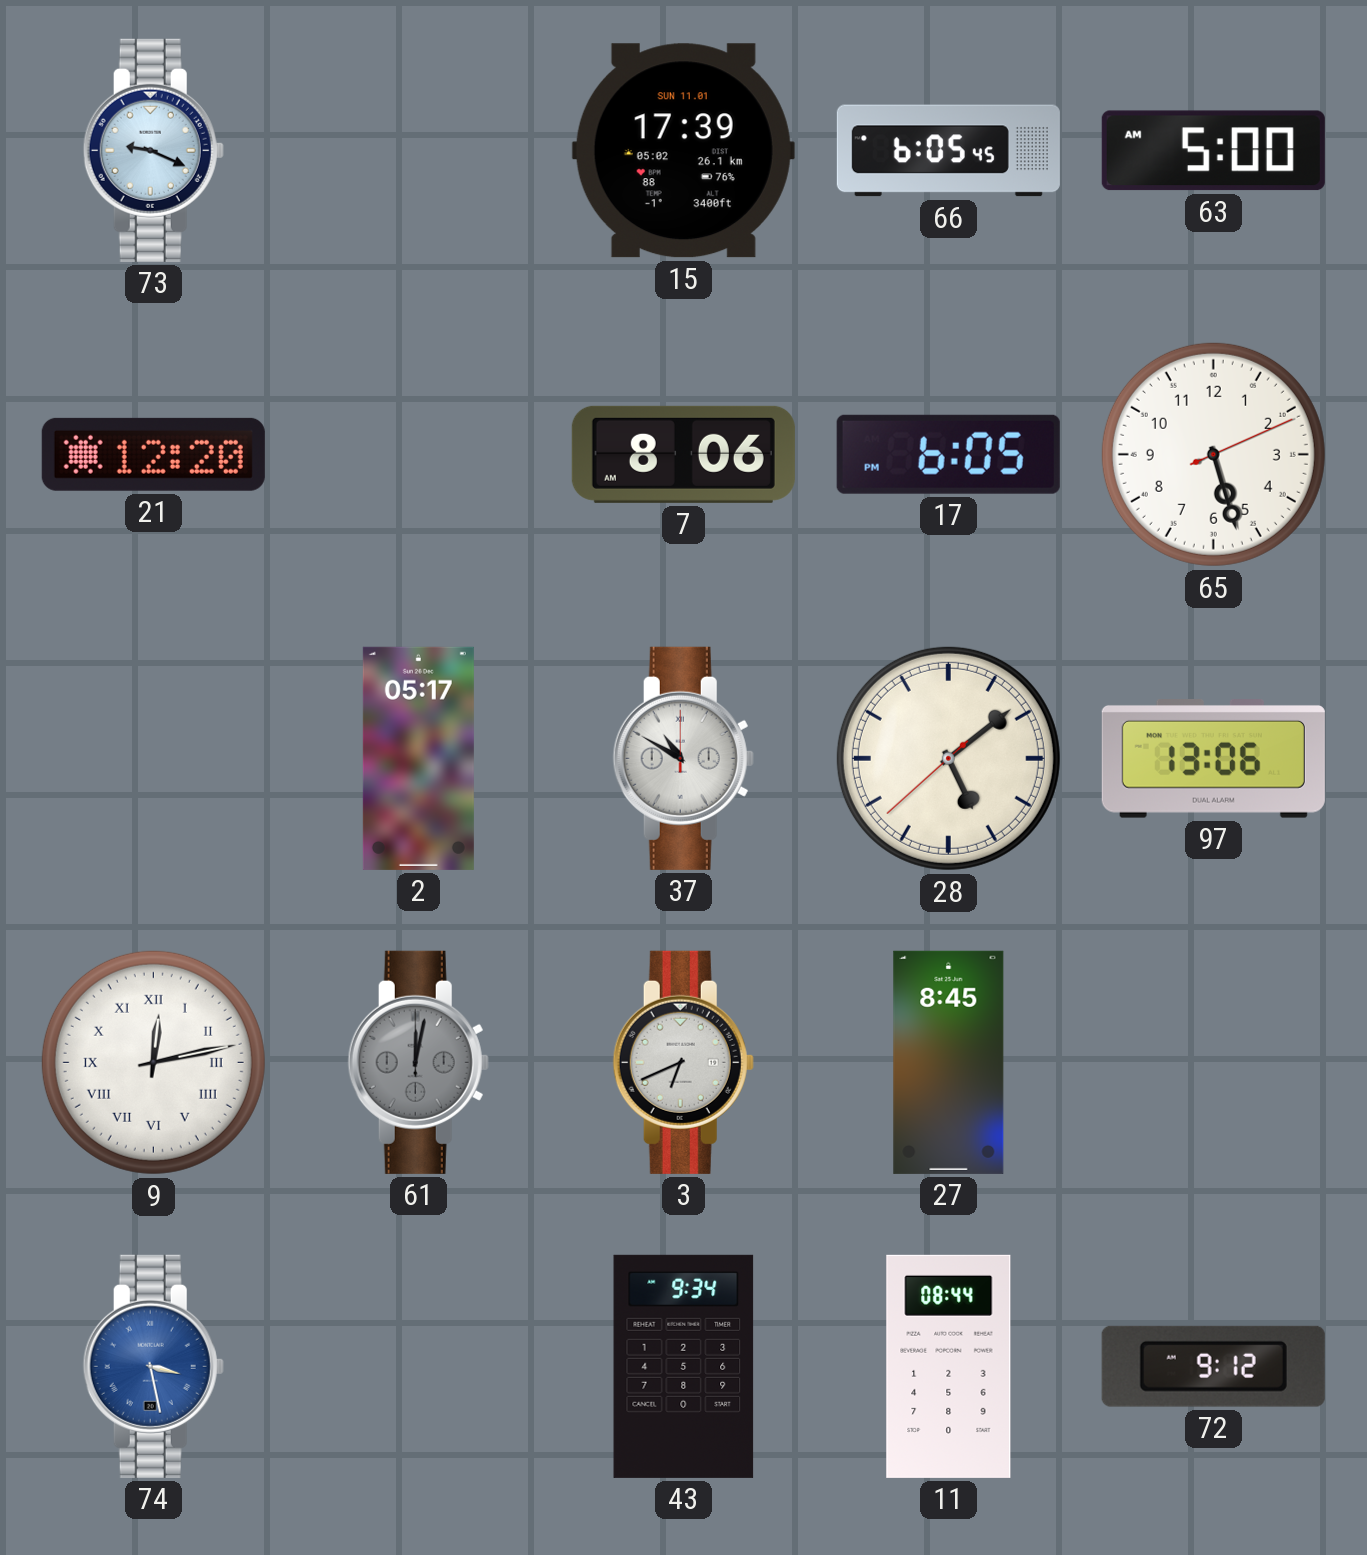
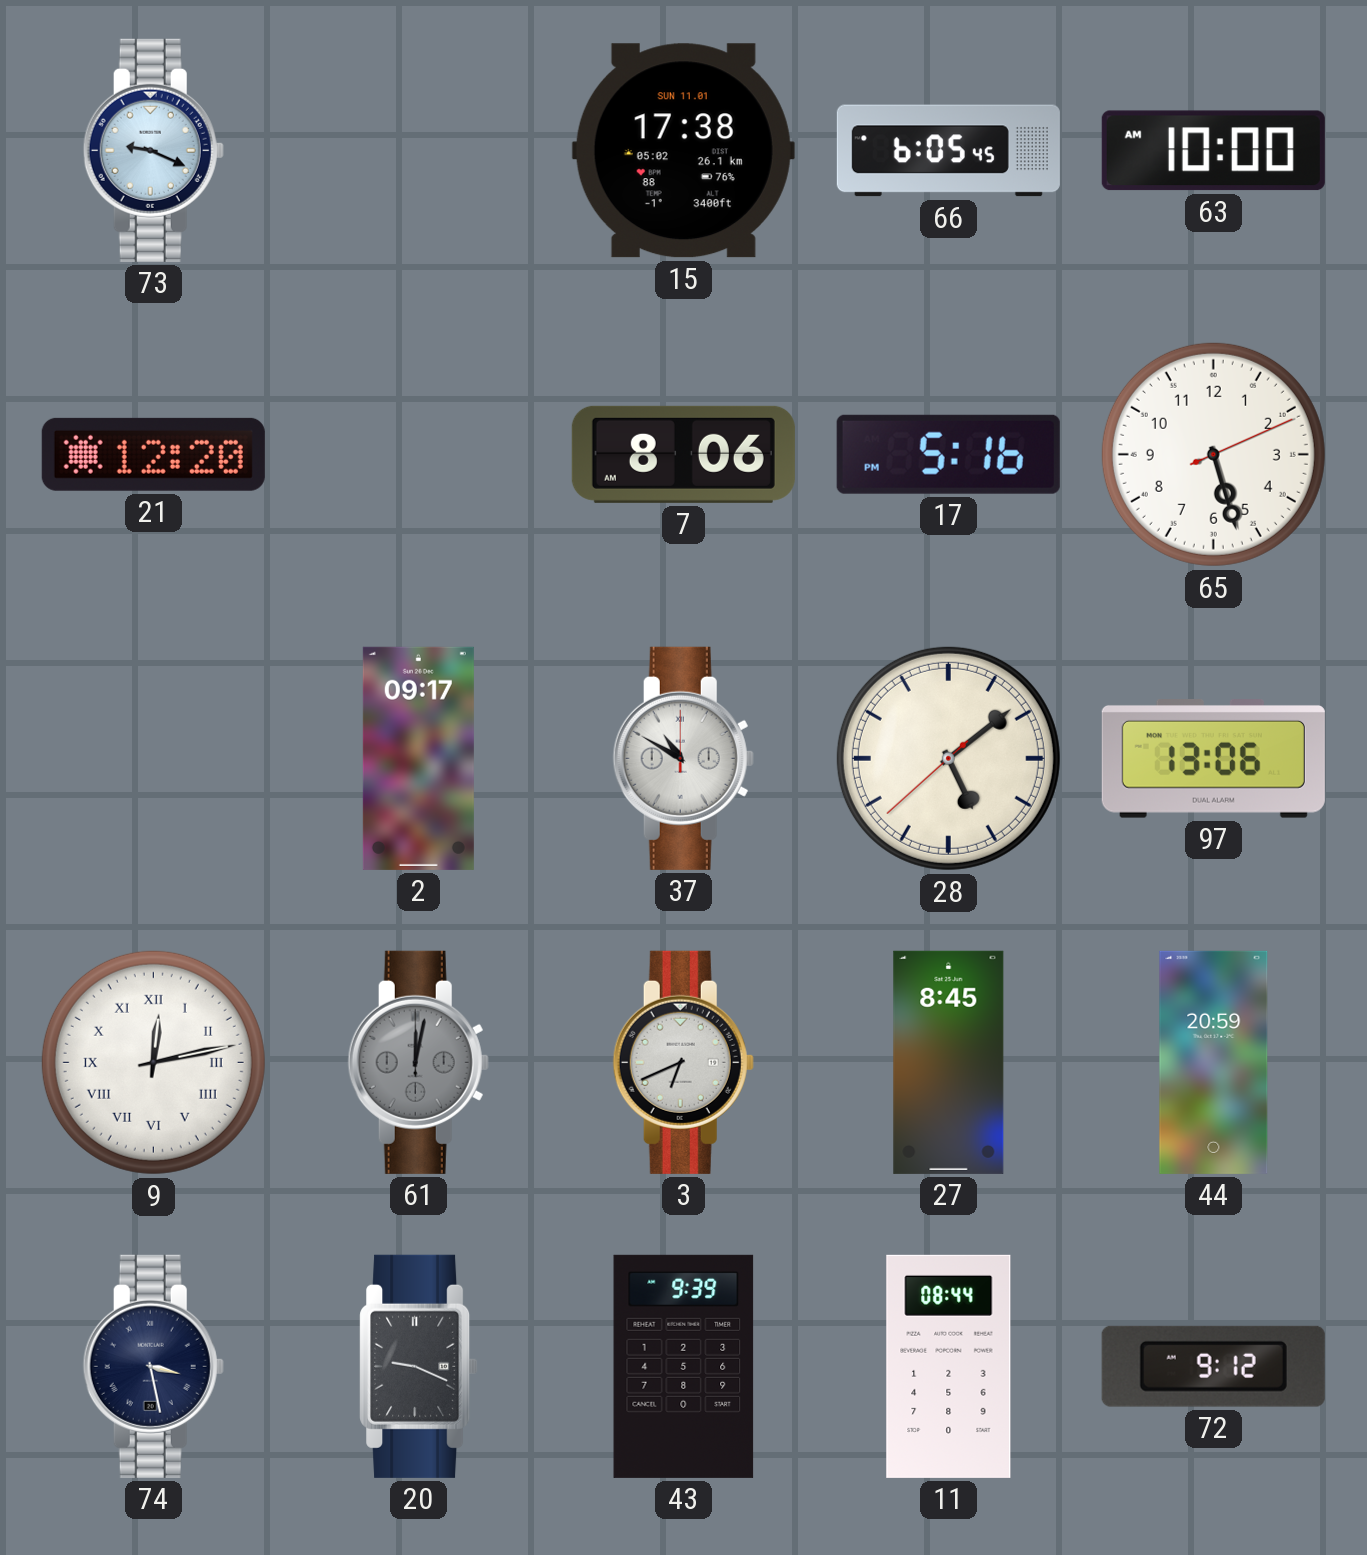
15: 17:39 -> 17:38
63: 5:00 -> 10:00
17: 6:05 -> 5:16
2: 05:17 -> 09:17
44: none -> 20:59
74 dial: blue -> navy
20: none -> 9:19
43: 9:34 -> 9:39
